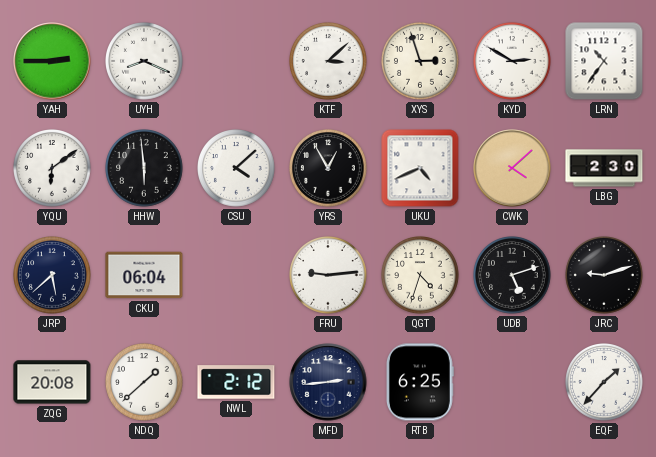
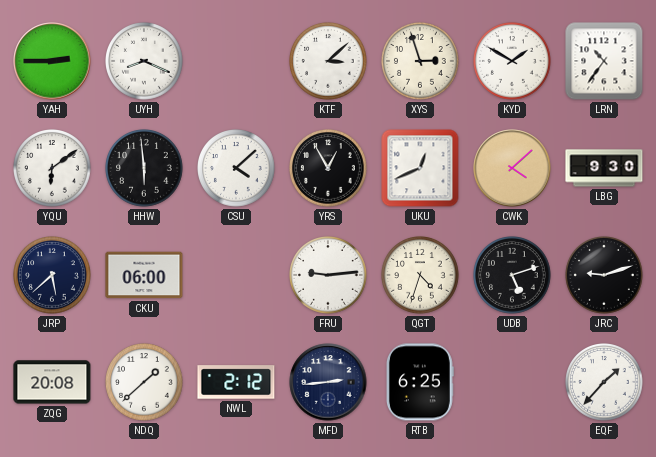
KYD: 2:50 -> 1:50
UKU: 4:41 -> 12:41
LBG: 2:30 -> 9:30
CKU: 06:04 -> 06:00
